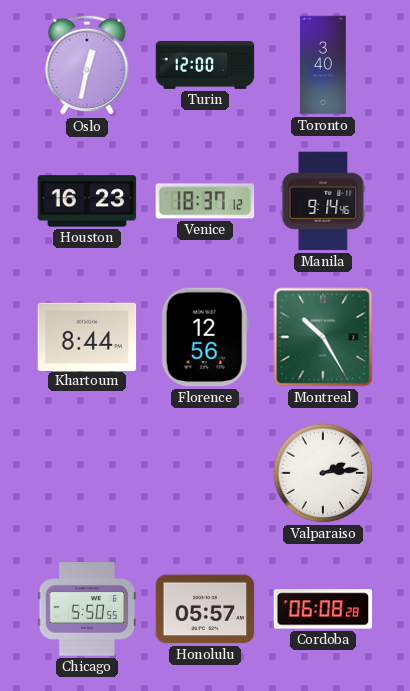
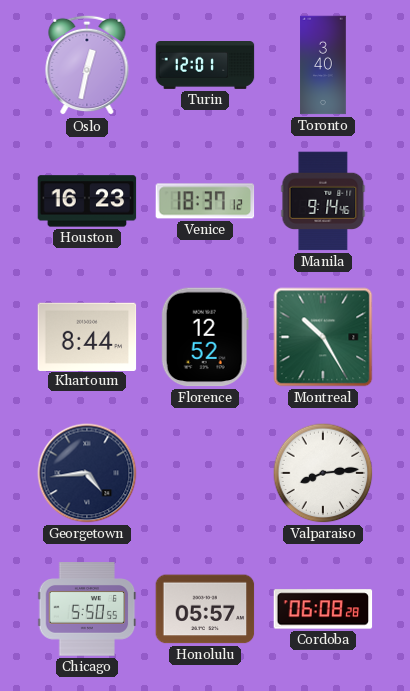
Turin: 12:00 -> 12:01
Florence: 12:56 -> 12:52
Georgetown: none -> 4:44
Valparaiso: 2:14 -> 8:14
